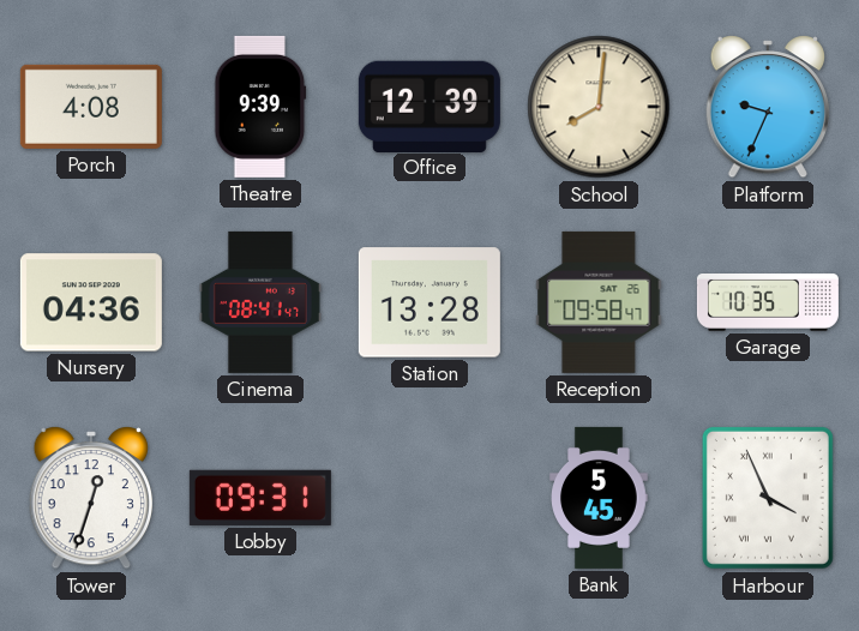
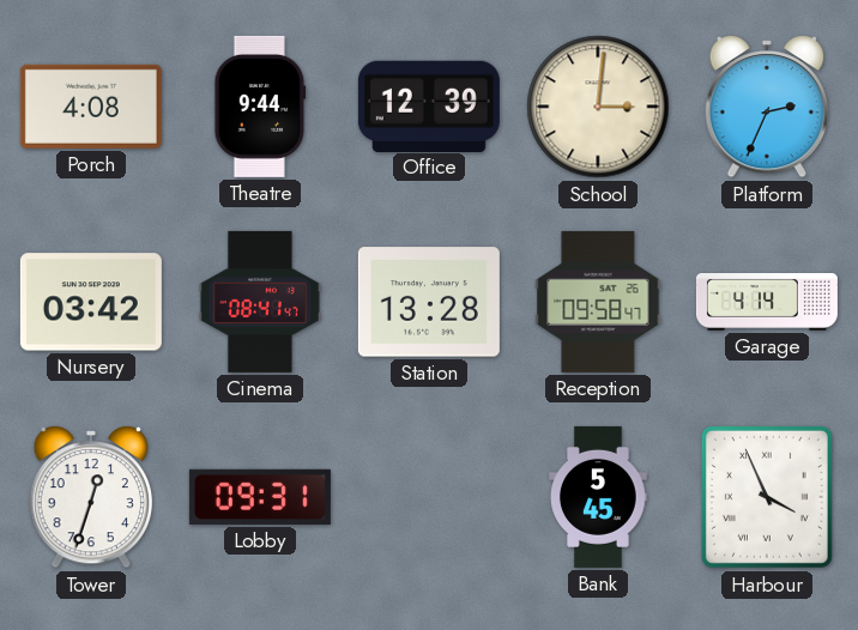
Theatre: 9:39 -> 9:44
School: 8:01 -> 3:01
Platform: 9:34 -> 2:34
Nursery: 04:36 -> 03:42
Garage: 10:35 -> 4:14
